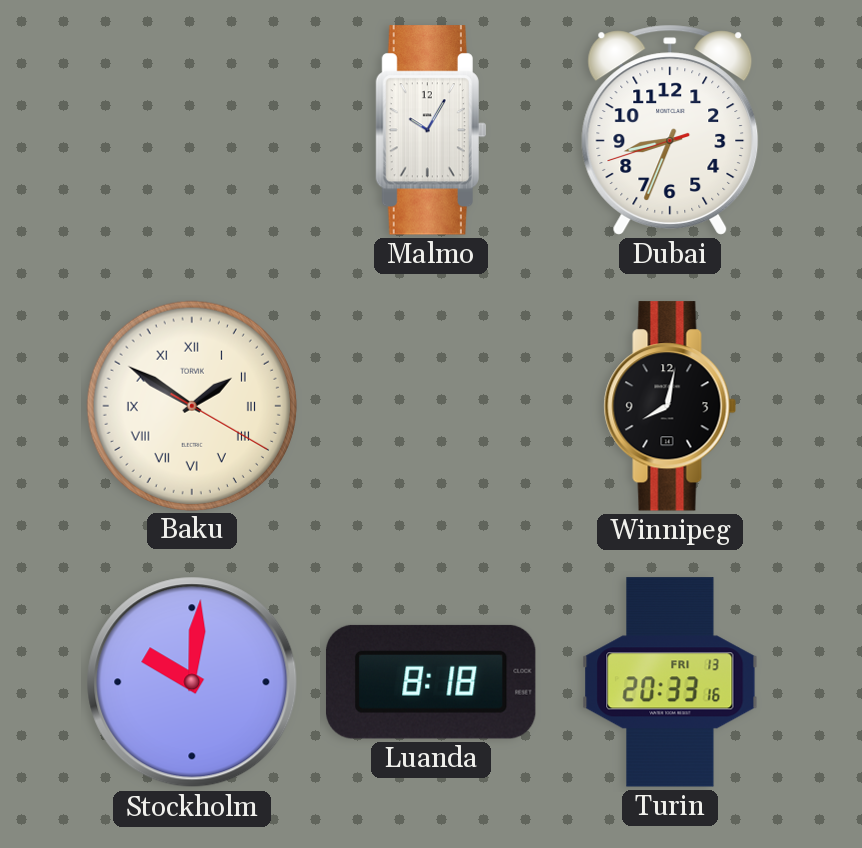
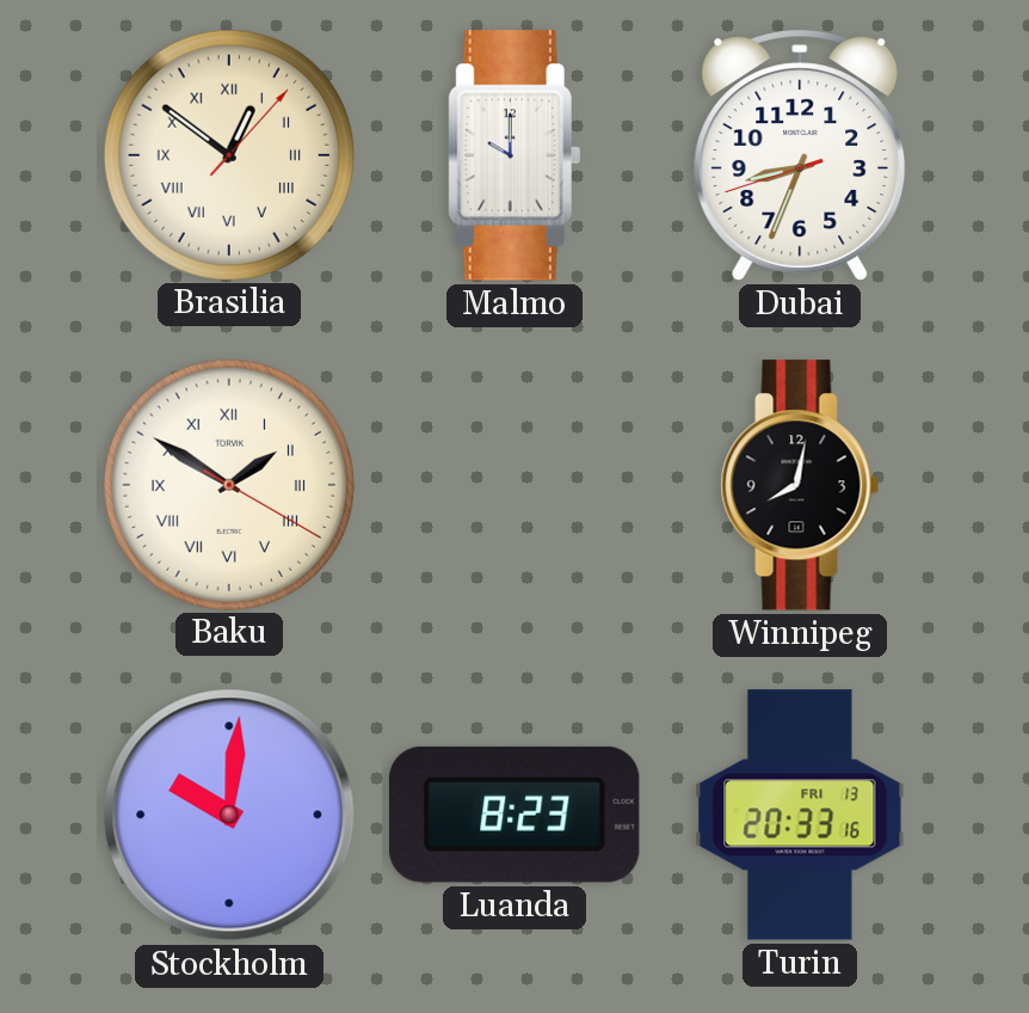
Brasilia: none -> 12:51
Malmo: 10:05 -> 10:00
Luanda: 8:18 -> 8:23
